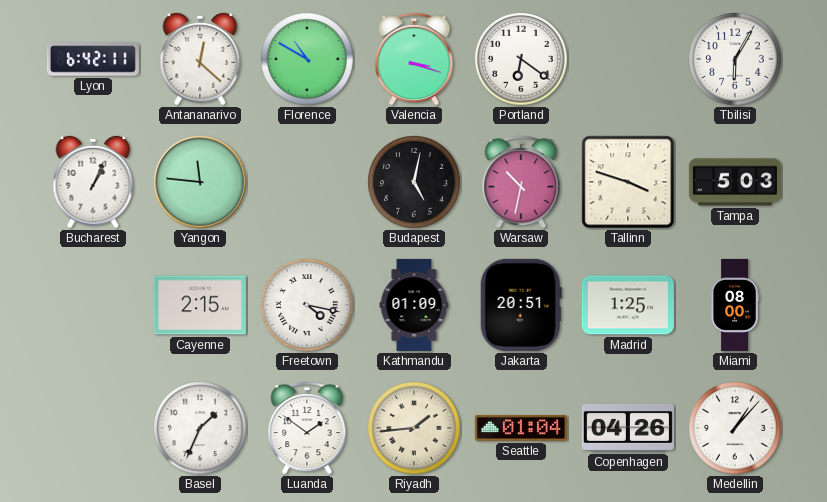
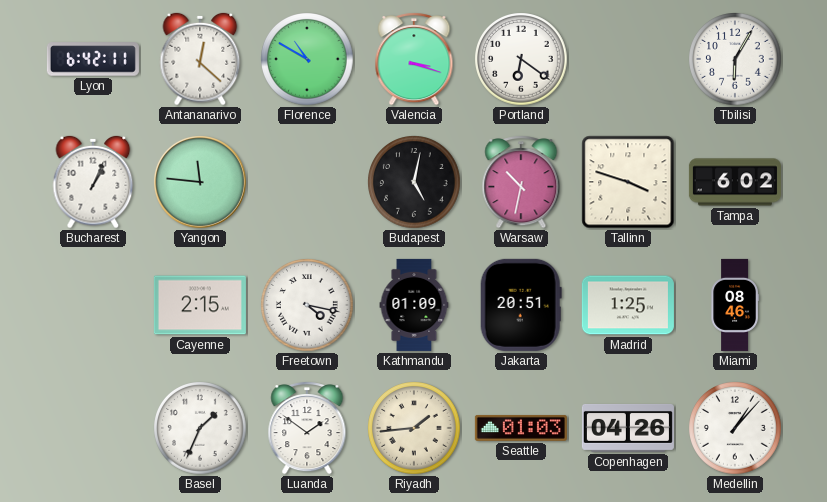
Tampa: 5:03 -> 6:02
Miami: 08:00 -> 08:46
Seattle: 01:04 -> 01:03
